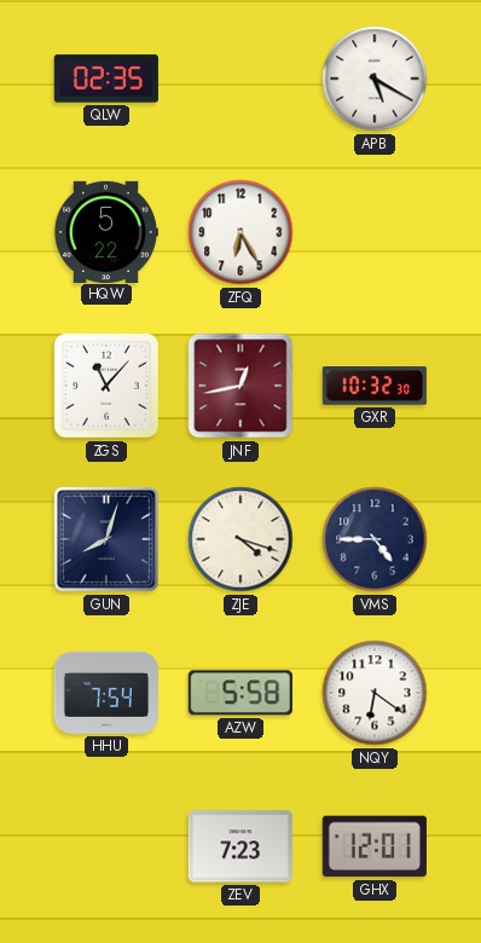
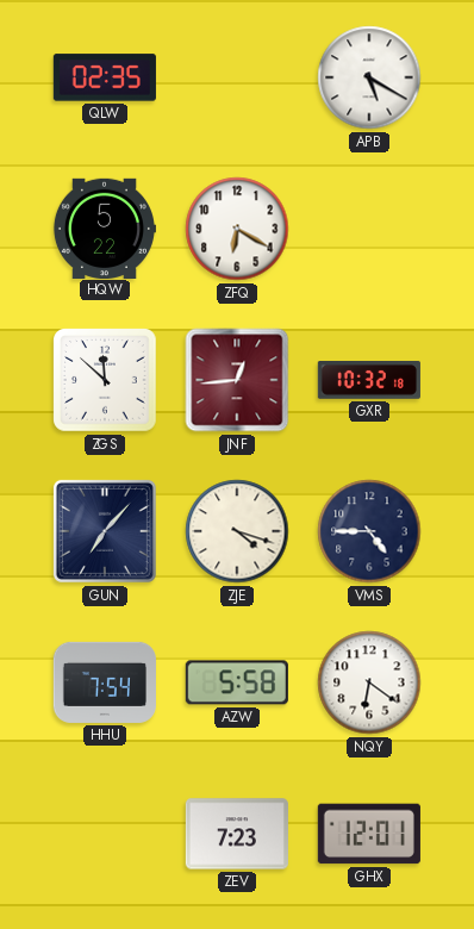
ZFQ: 6:25 -> 6:20
ZGS: 11:07 -> 11:52
JNF: 12:43 -> 12:44
GXR: 10:32:30 -> 10:32:18
GUN: 8:03 -> 7:07
